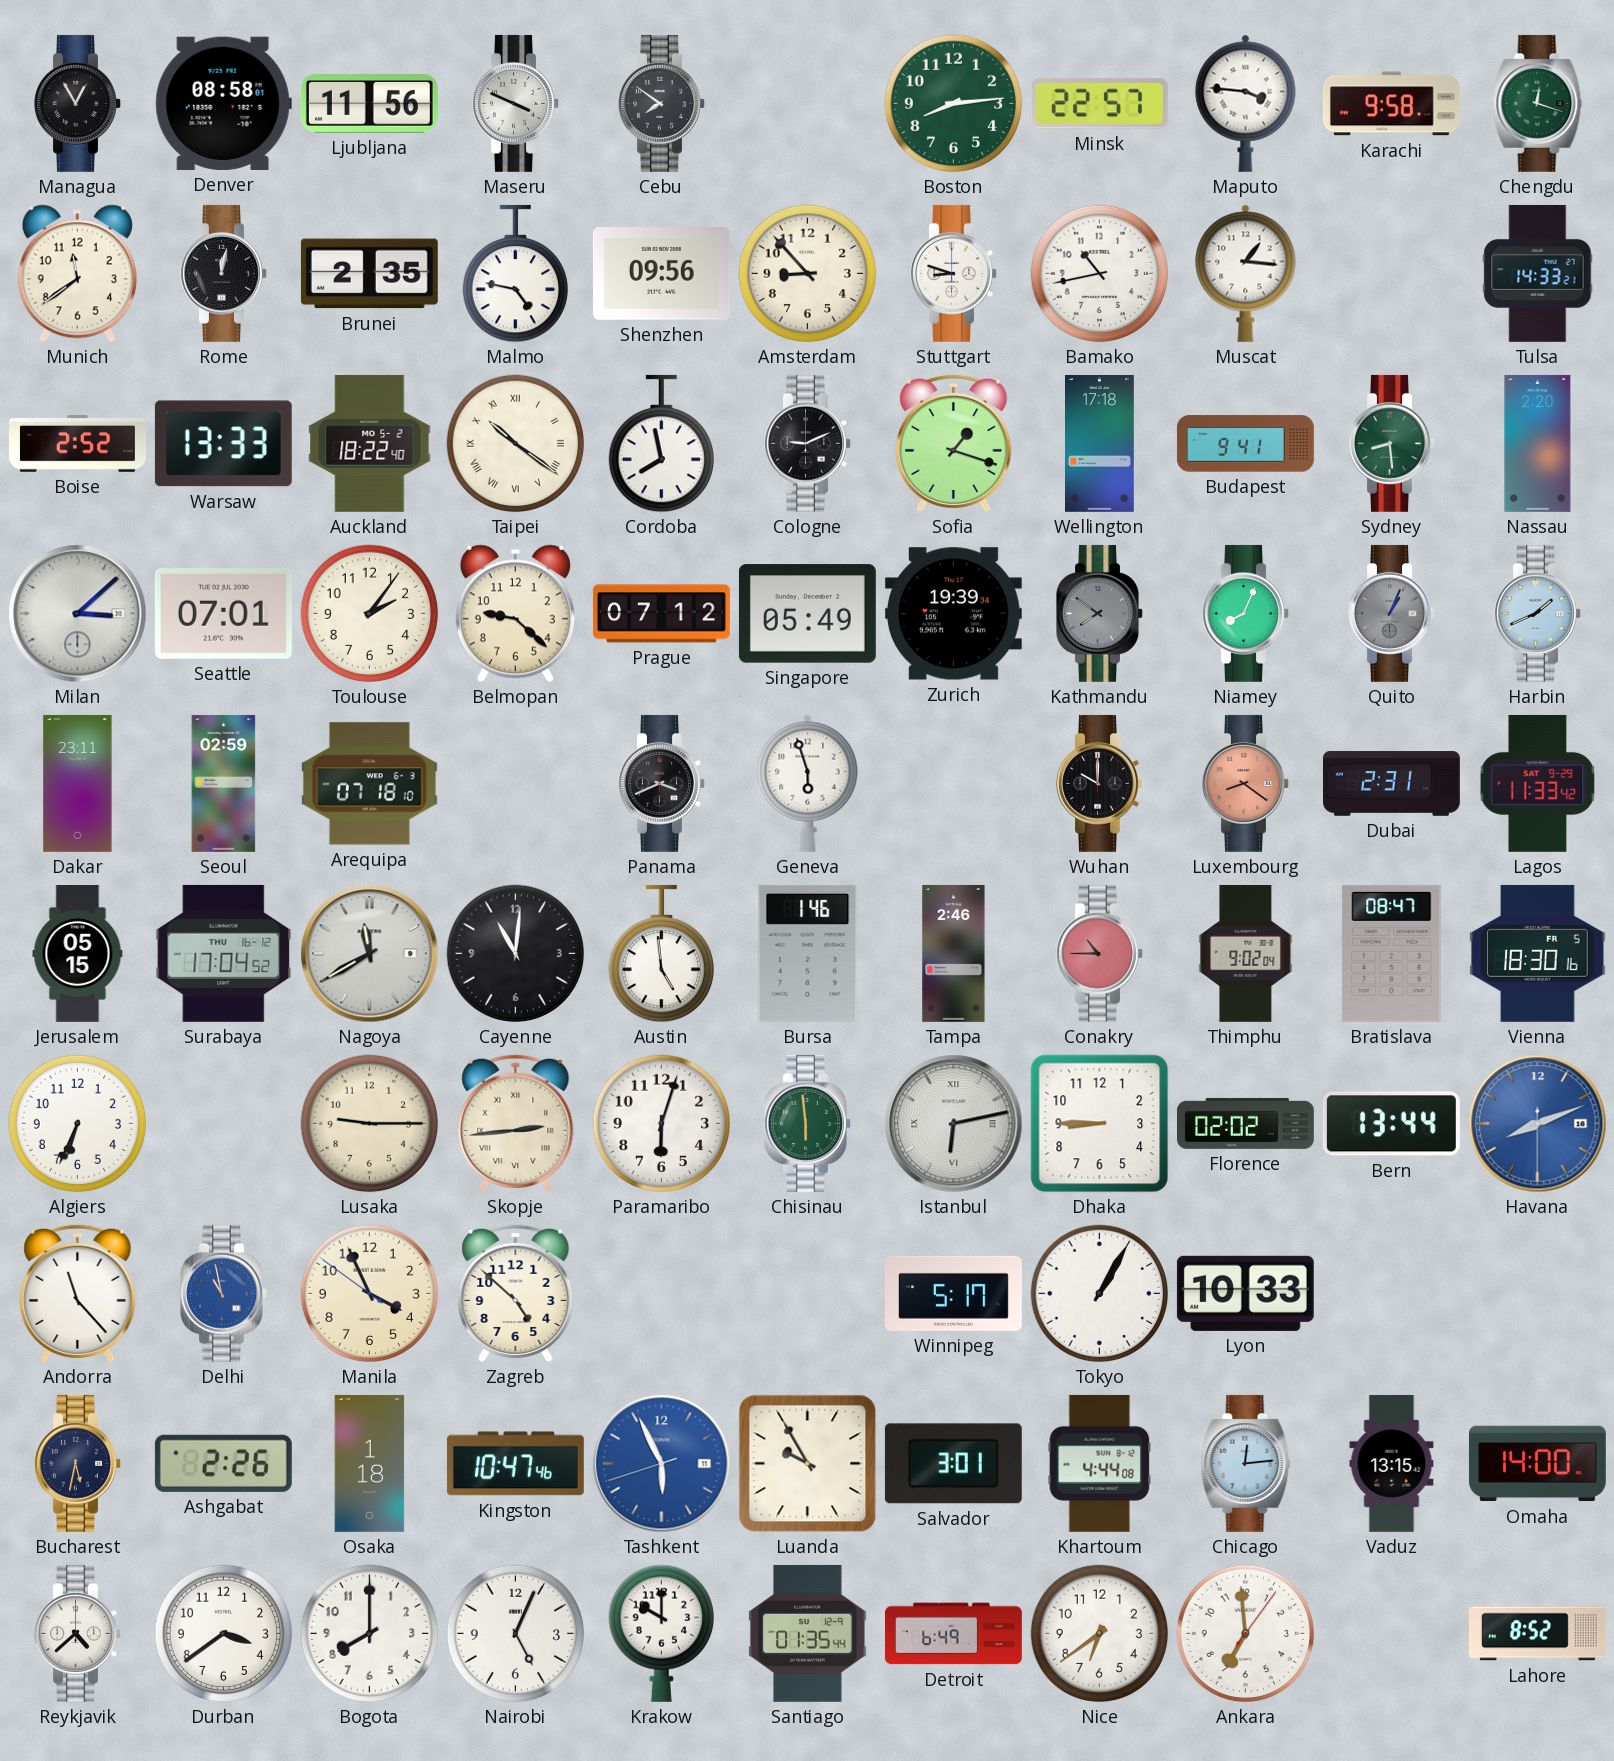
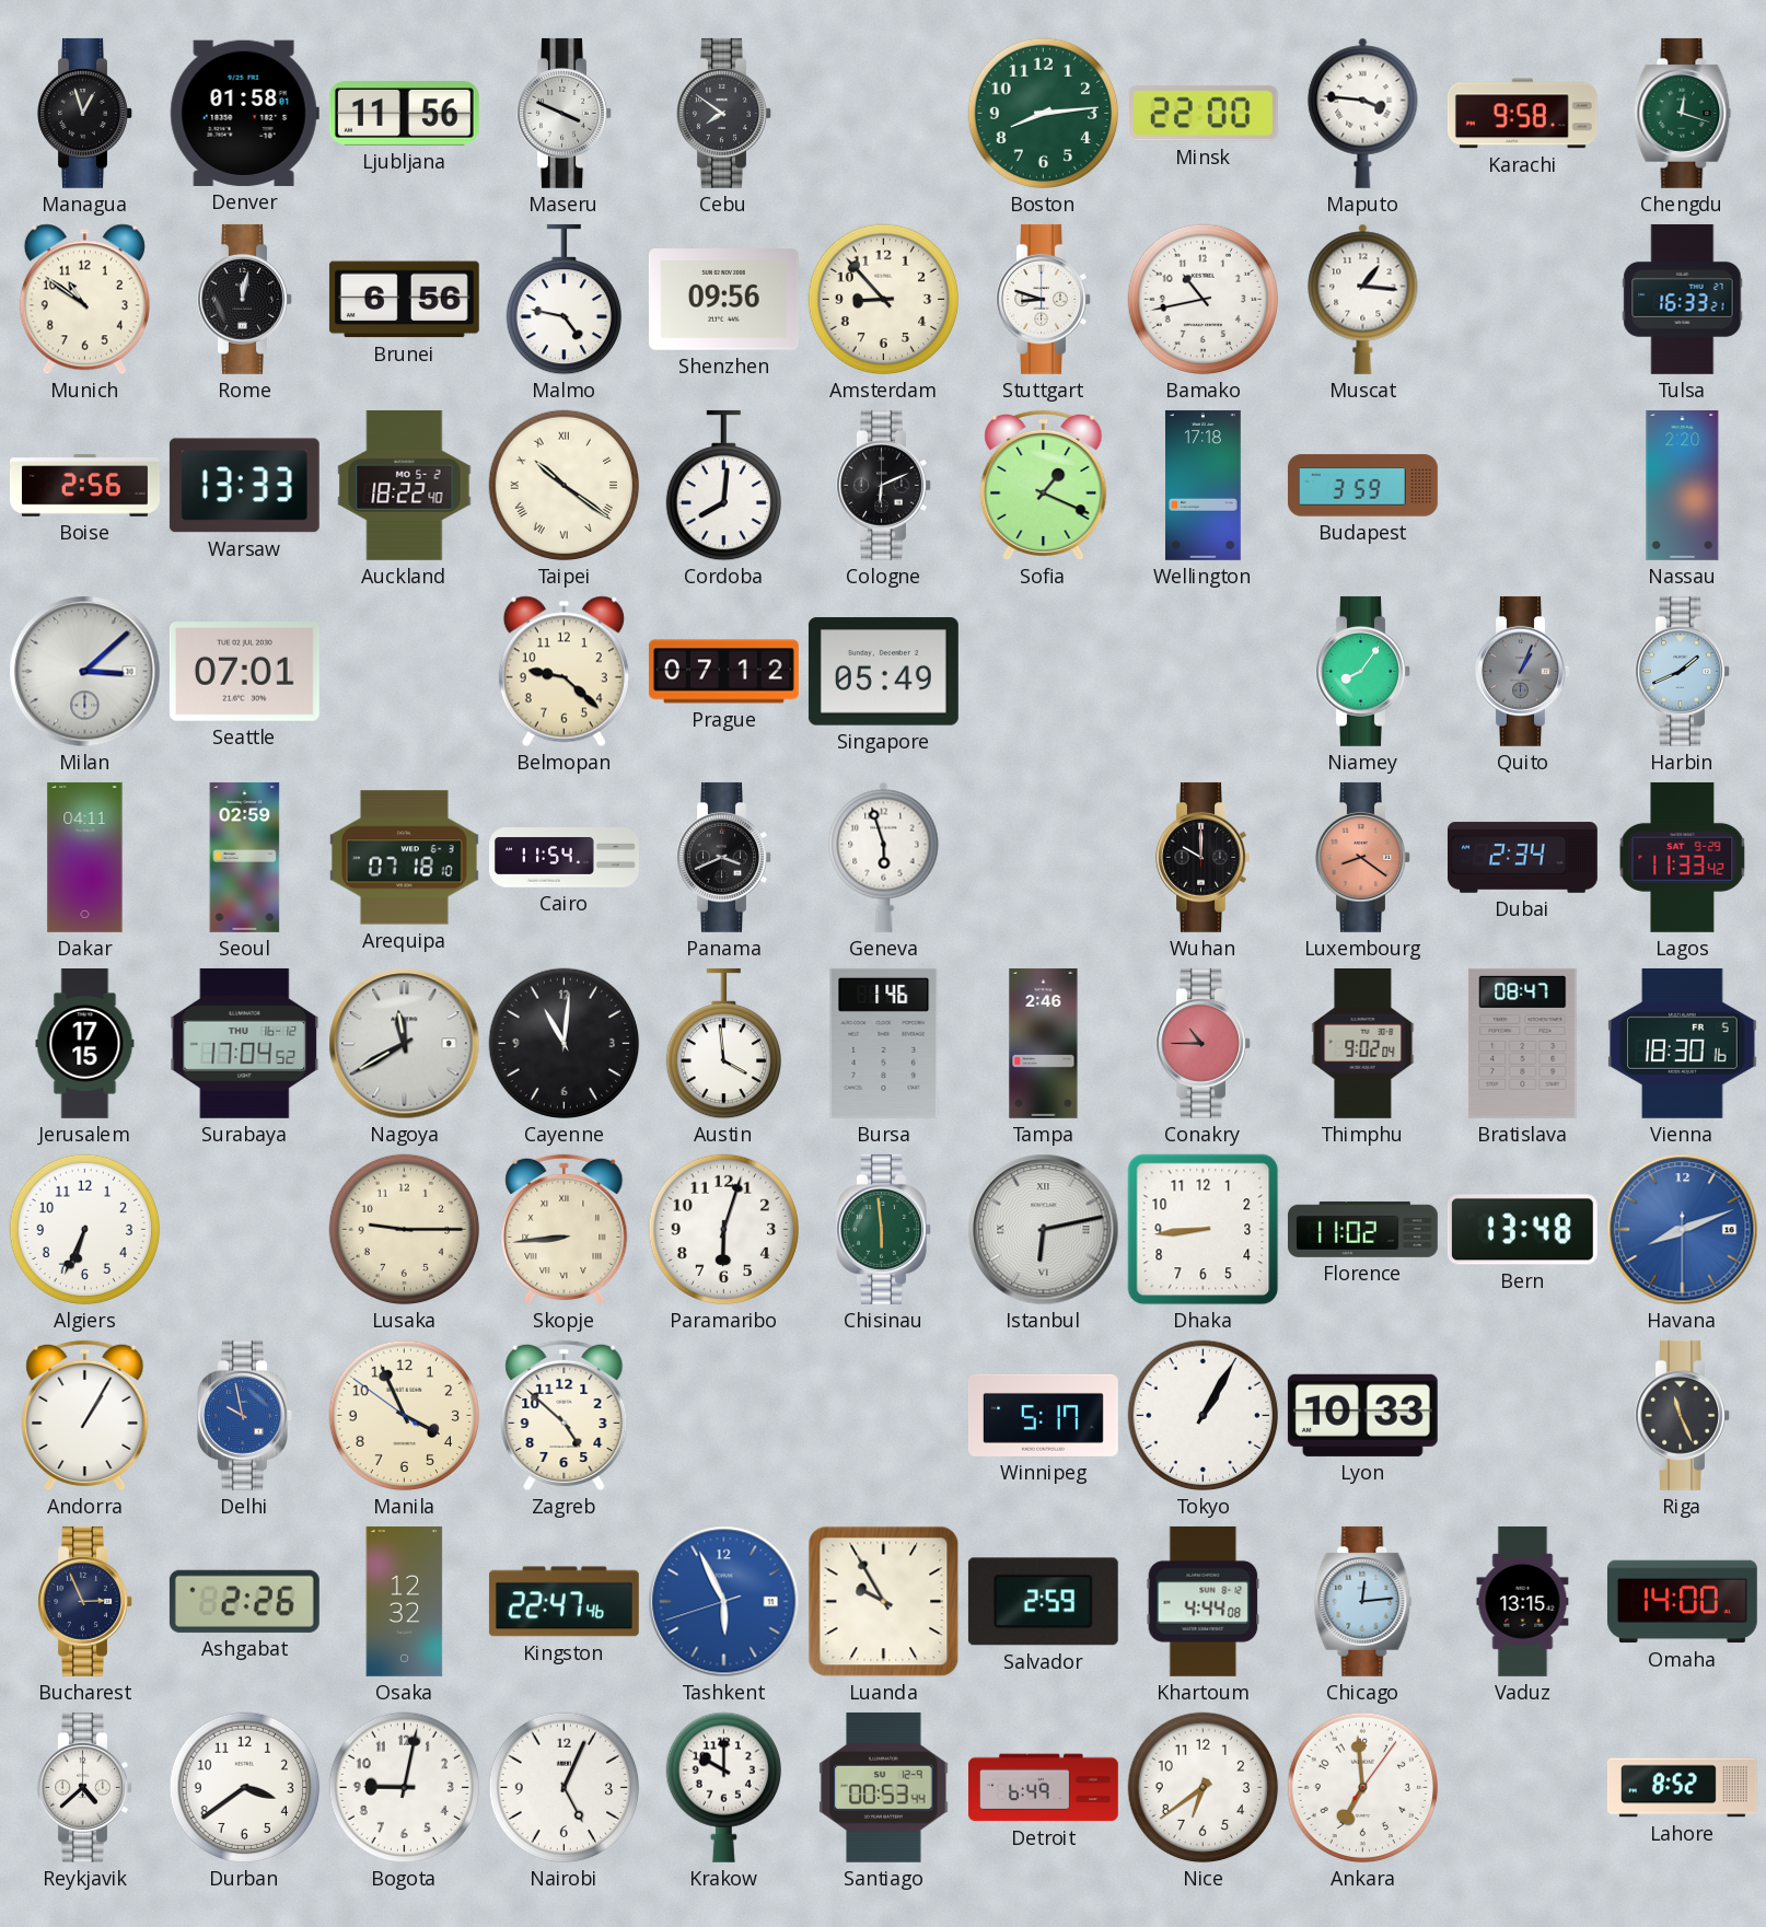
Managua: 12:55 -> 12:57
Denver: 08:58 -> 01:58
Minsk: 22:57 -> 22:00
Munich: 11:39 -> 10:51
Brunei: 2:35 -> 6:56
Tulsa: 14:33 -> 16:33
Boise: 2:52 -> 2:56
Cordoba: 7:58 -> 8:01
Cologne: 9:11 -> 6:11
Sofia: 1:18 -> 1:19
Budapest: 9:41 -> 3:59
Sydney: 8:29 -> none
Toulouse: 2:06 -> none
Zurich: 19:39 -> none
Kathmandu: 7:51 -> none
Niamey: 8:04 -> 8:06
Dakar: 23:11 -> 04:11
Cairo: none -> 11:54
Dubai: 2:31 -> 2:34
Jerusalem: 05:15 -> 17:15
Austin: 4:59 -> 3:59
Skopje: 2:44 -> 8:44
Dhaka: 8:45 -> 8:44
Florence: 02:02 -> 11:02
Bern: 13:44 -> 13:48
Andorra: 11:23 -> 1:05
Delhi: 10:58 -> 9:58
Riga: none -> 11:26
Bucharest: 5:32 -> 2:56
Osaka: 1:18 -> 12:32
Kingston: 10:47 -> 22:47
Salvador: 3:01 -> 2:59
Bogota: 8:00 -> 9:02
Santiago: 01:35 -> 00:53
